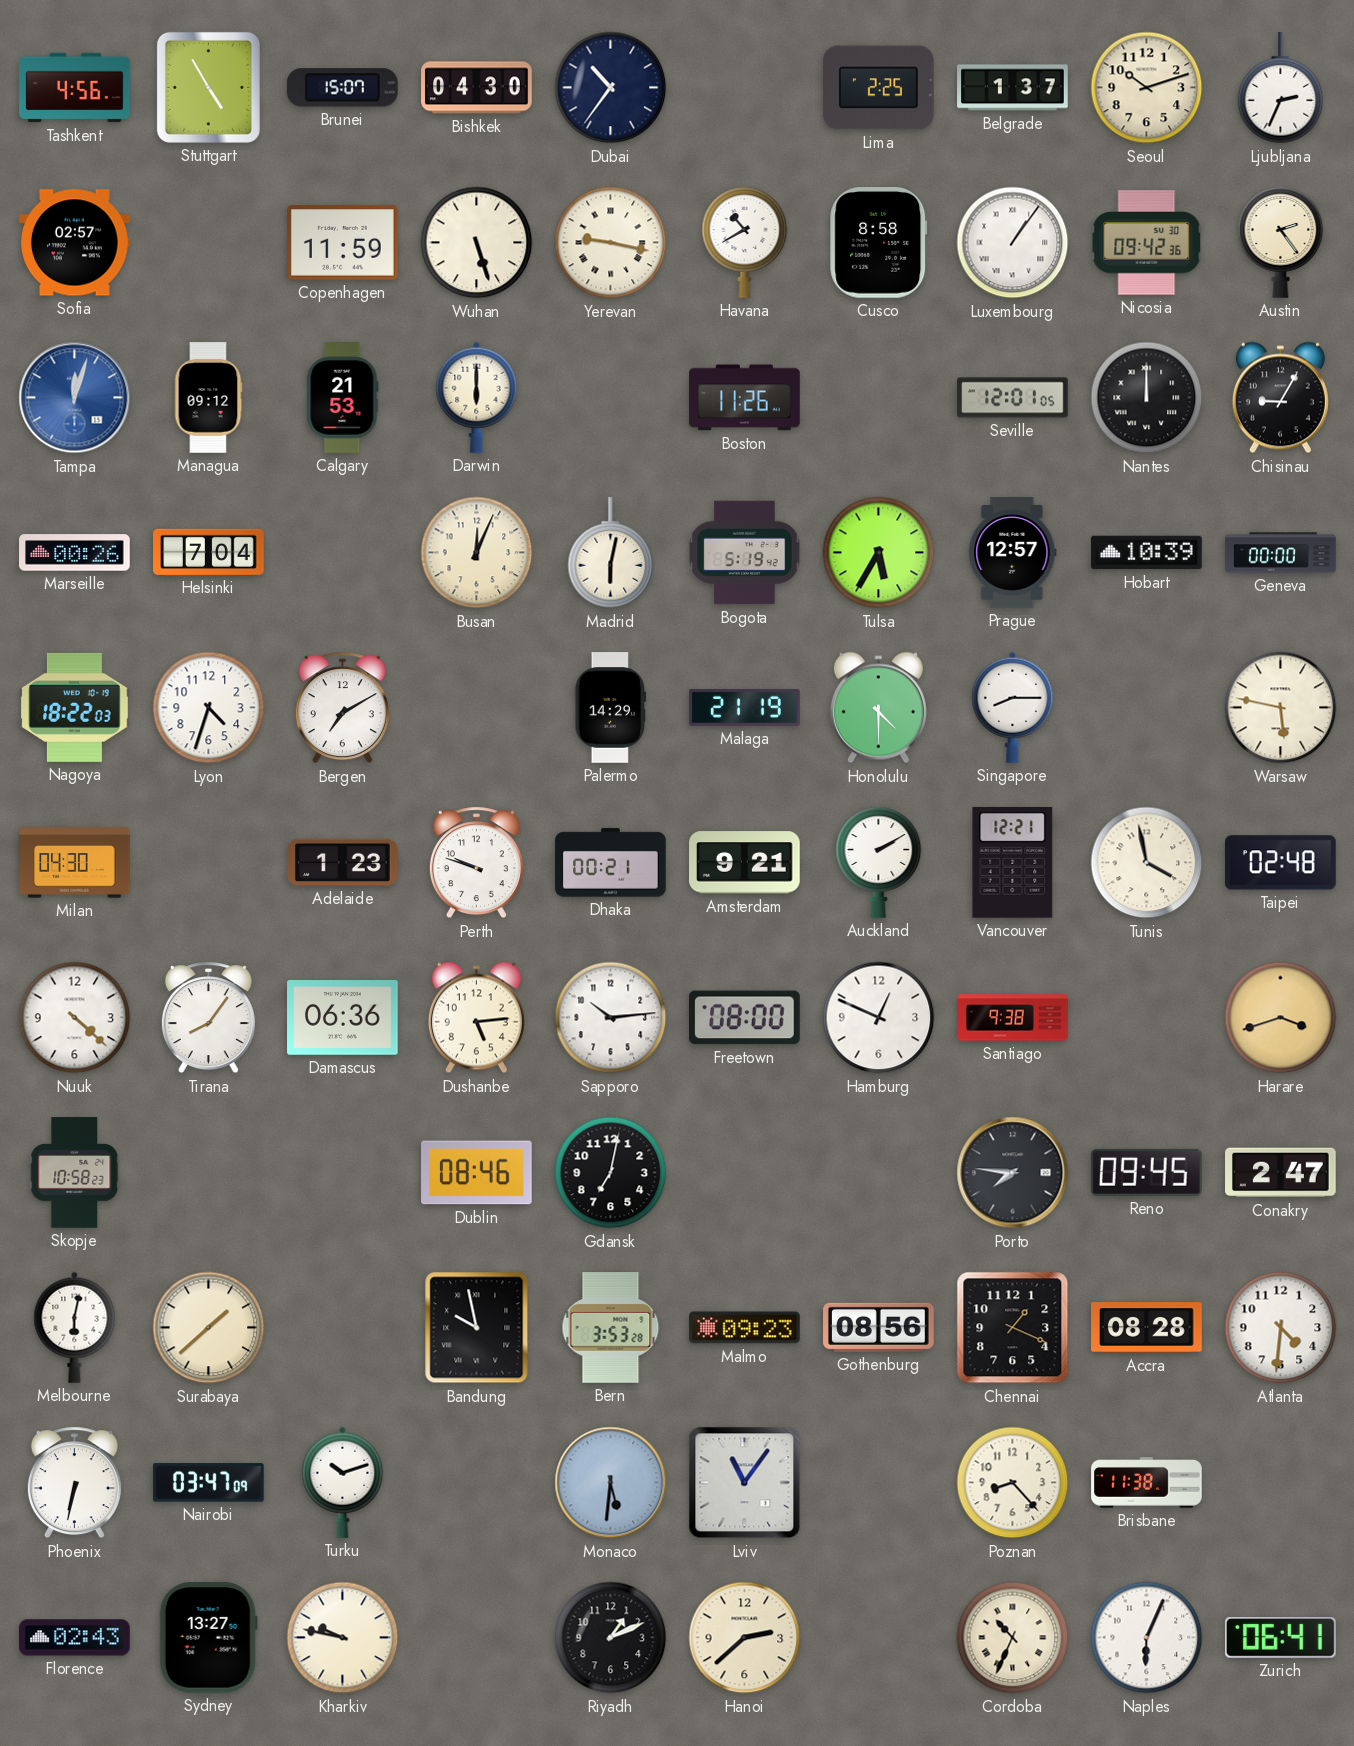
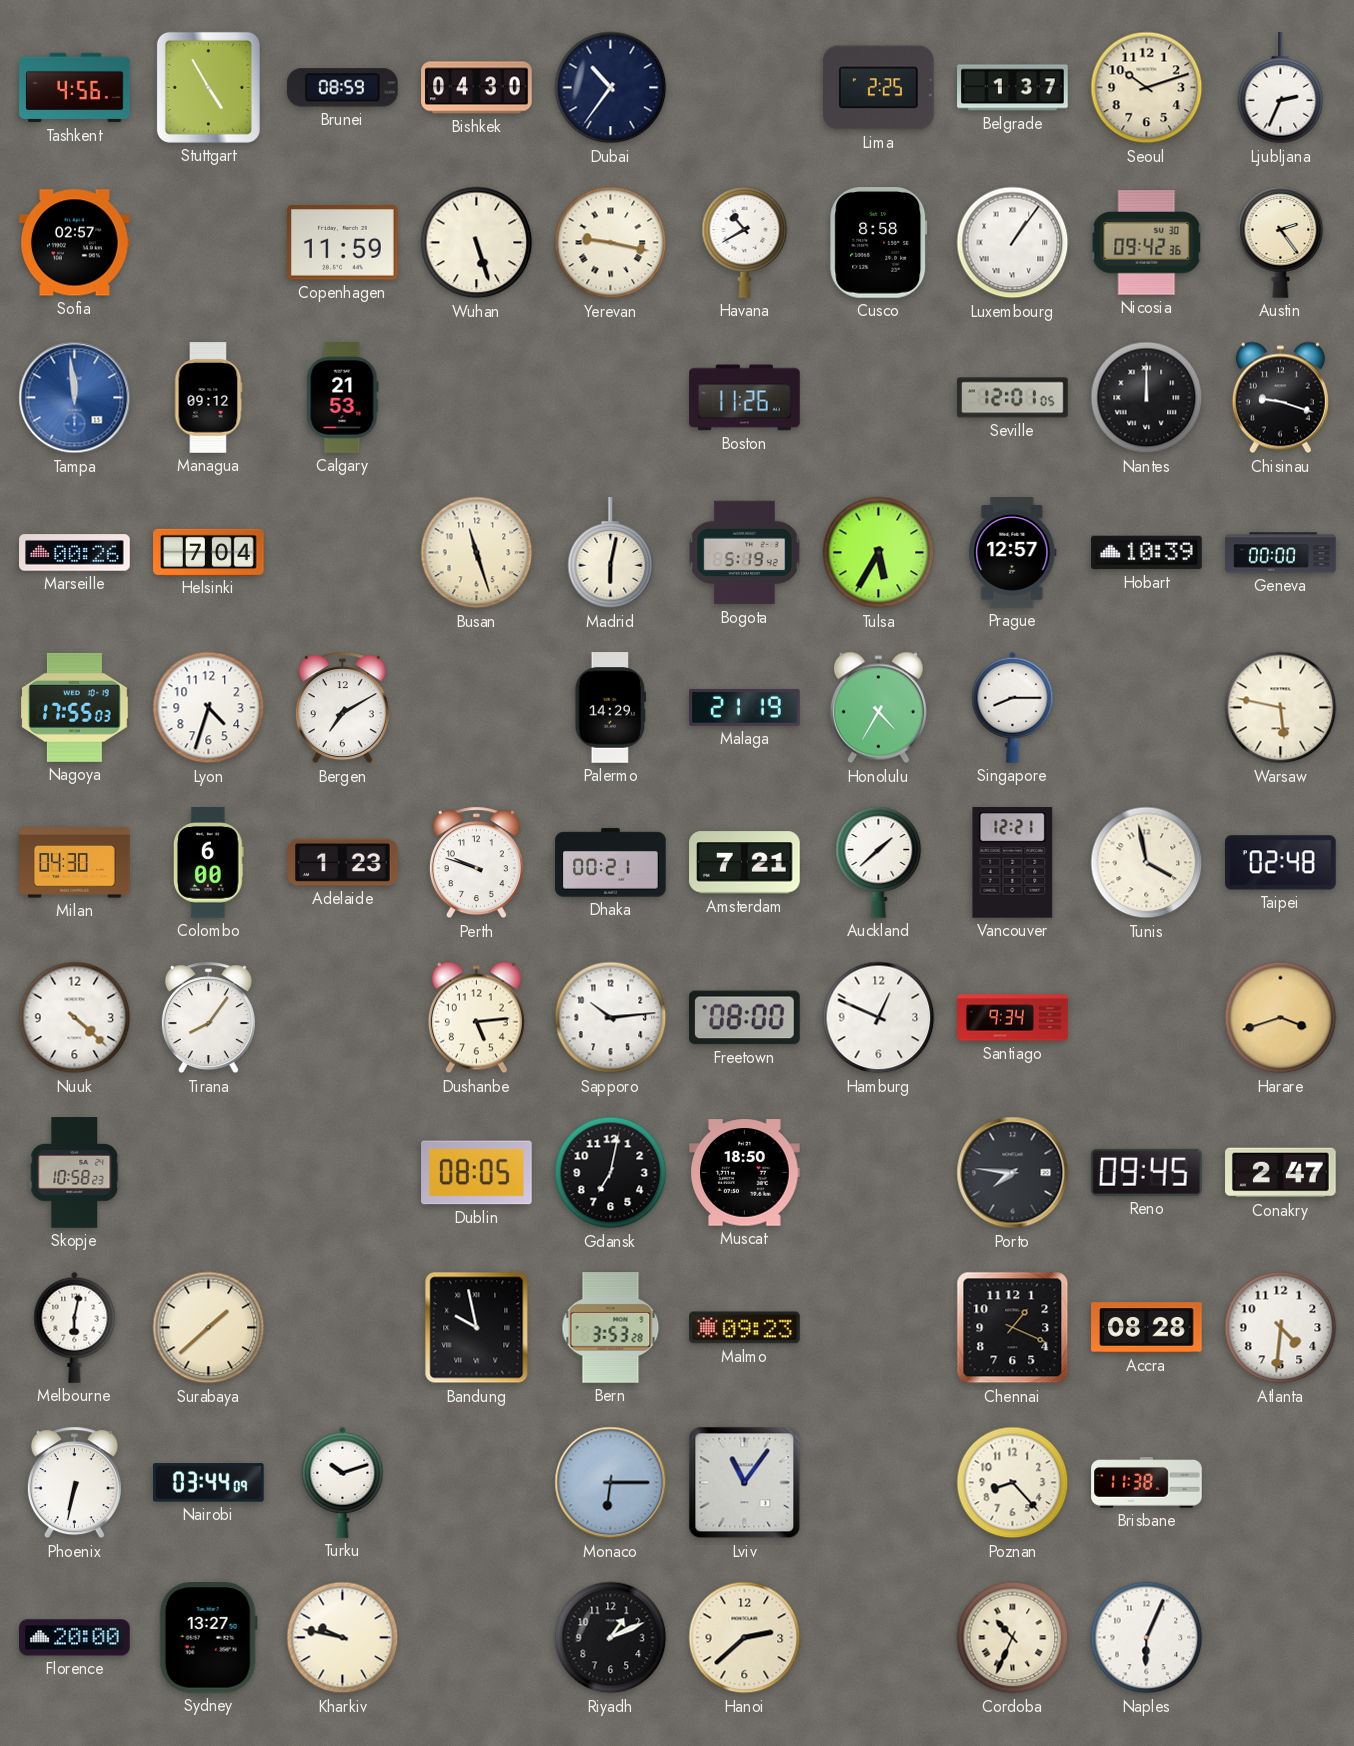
Brunei: 15:07 -> 08:59
Tampa: 12:03 -> 11:59
Darwin: 6:00 -> none
Chisinau: 9:05 -> 9:18
Busan: 12:04 -> 11:27
Nagoya: 18:22 -> 17:55
Honolulu: 4:30 -> 4:35
Colombo: none -> 6:00
Amsterdam: 9:21 -> 7:21
Auckland: 2:10 -> 1:38
Damascus: 06:36 -> none
Santiago: 9:38 -> 9:34
Dublin: 08:46 -> 08:05
Muscat: none -> 18:50
Gothenburg: 08:56 -> none
Nairobi: 03:47 -> 03:44
Monaco: 5:31 -> 6:15
Florence: 02:43 -> 20:00
Zurich: 06:41 -> none
